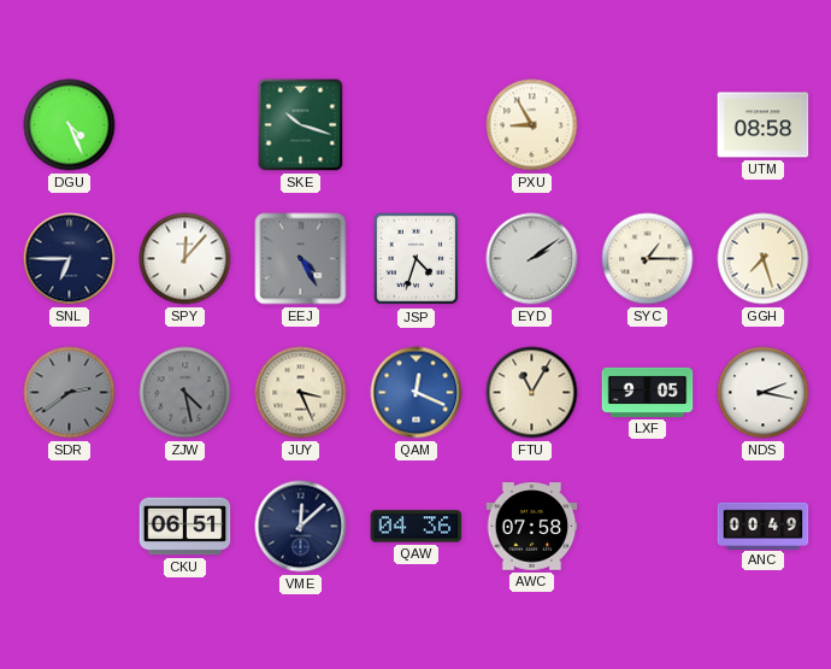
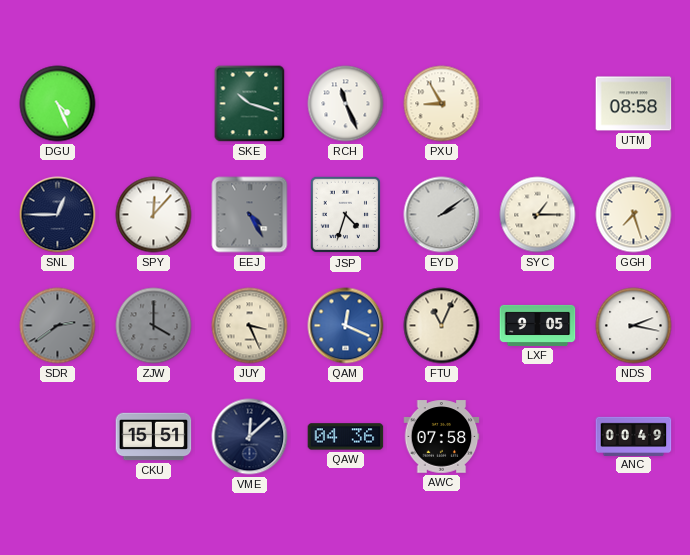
RCH: none -> 11:26
SNL: 6:45 -> 12:45
ZJW: 4:28 -> 4:00
FTU: 11:05 -> 11:04
CKU: 06:51 -> 15:51
